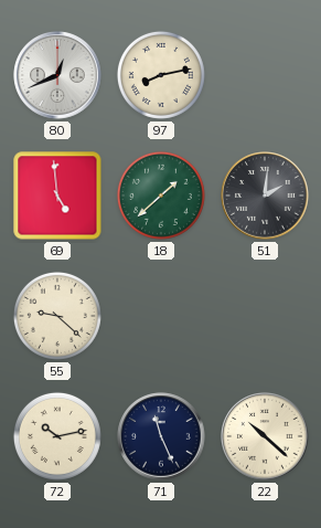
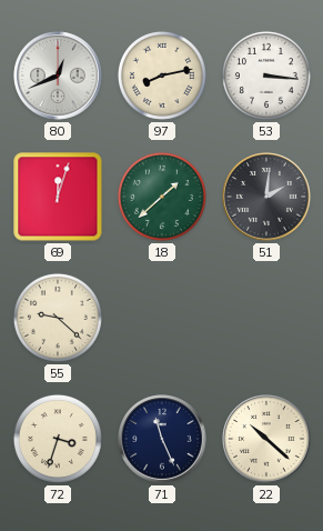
53: none -> 3:16
69: 4:59 -> 12:03
72: 10:13 -> 3:33
